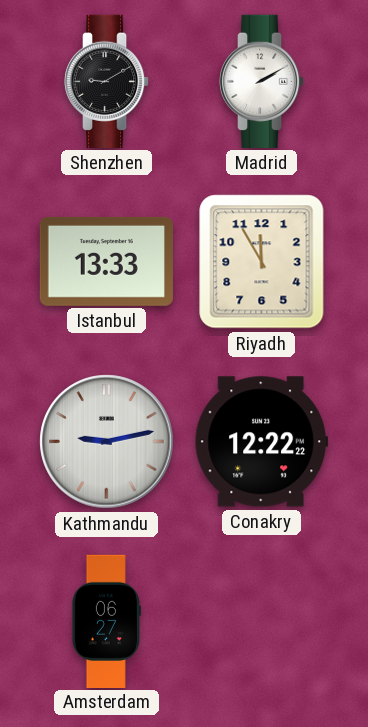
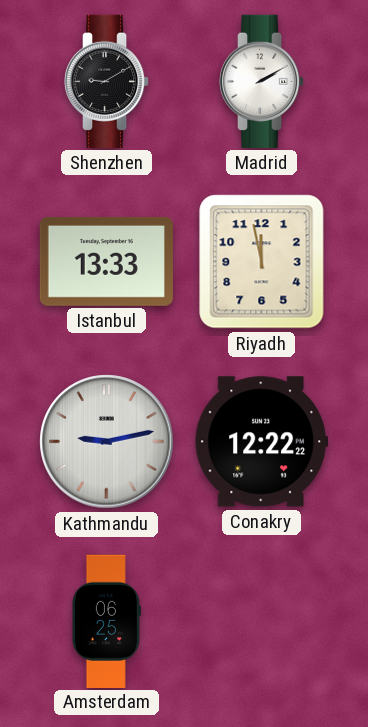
Riyadh: 11:55 -> 11:58
Amsterdam: 06:27 -> 06:25
